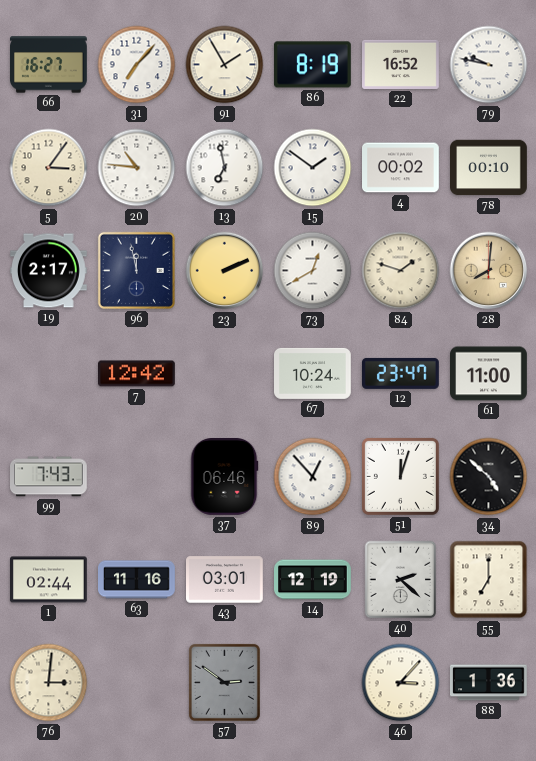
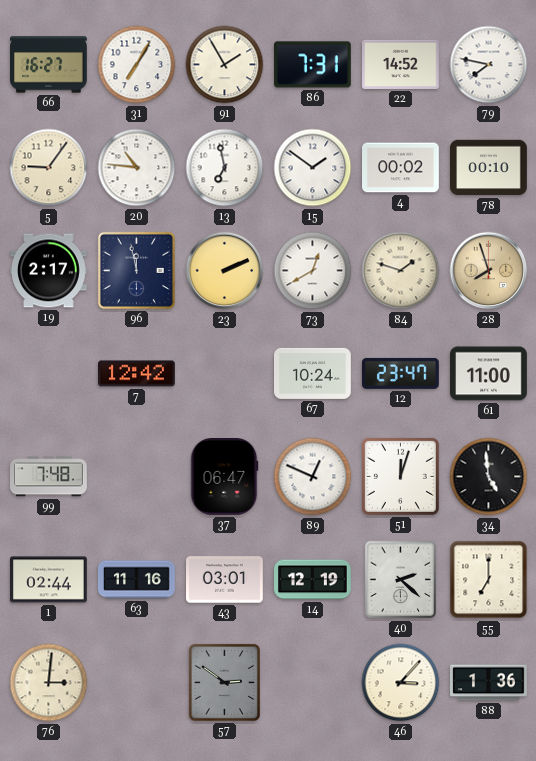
31: 7:07 -> 7:05
86: 8:19 -> 7:31
22: 16:52 -> 14:52
79: 9:47 -> 7:47
5: 3:06 -> 9:06
28: 8:01 -> 7:57
99: 7:43 -> 7:48
37: 06:46 -> 06:47
89: 12:53 -> 12:49
34: 4:52 -> 4:59
